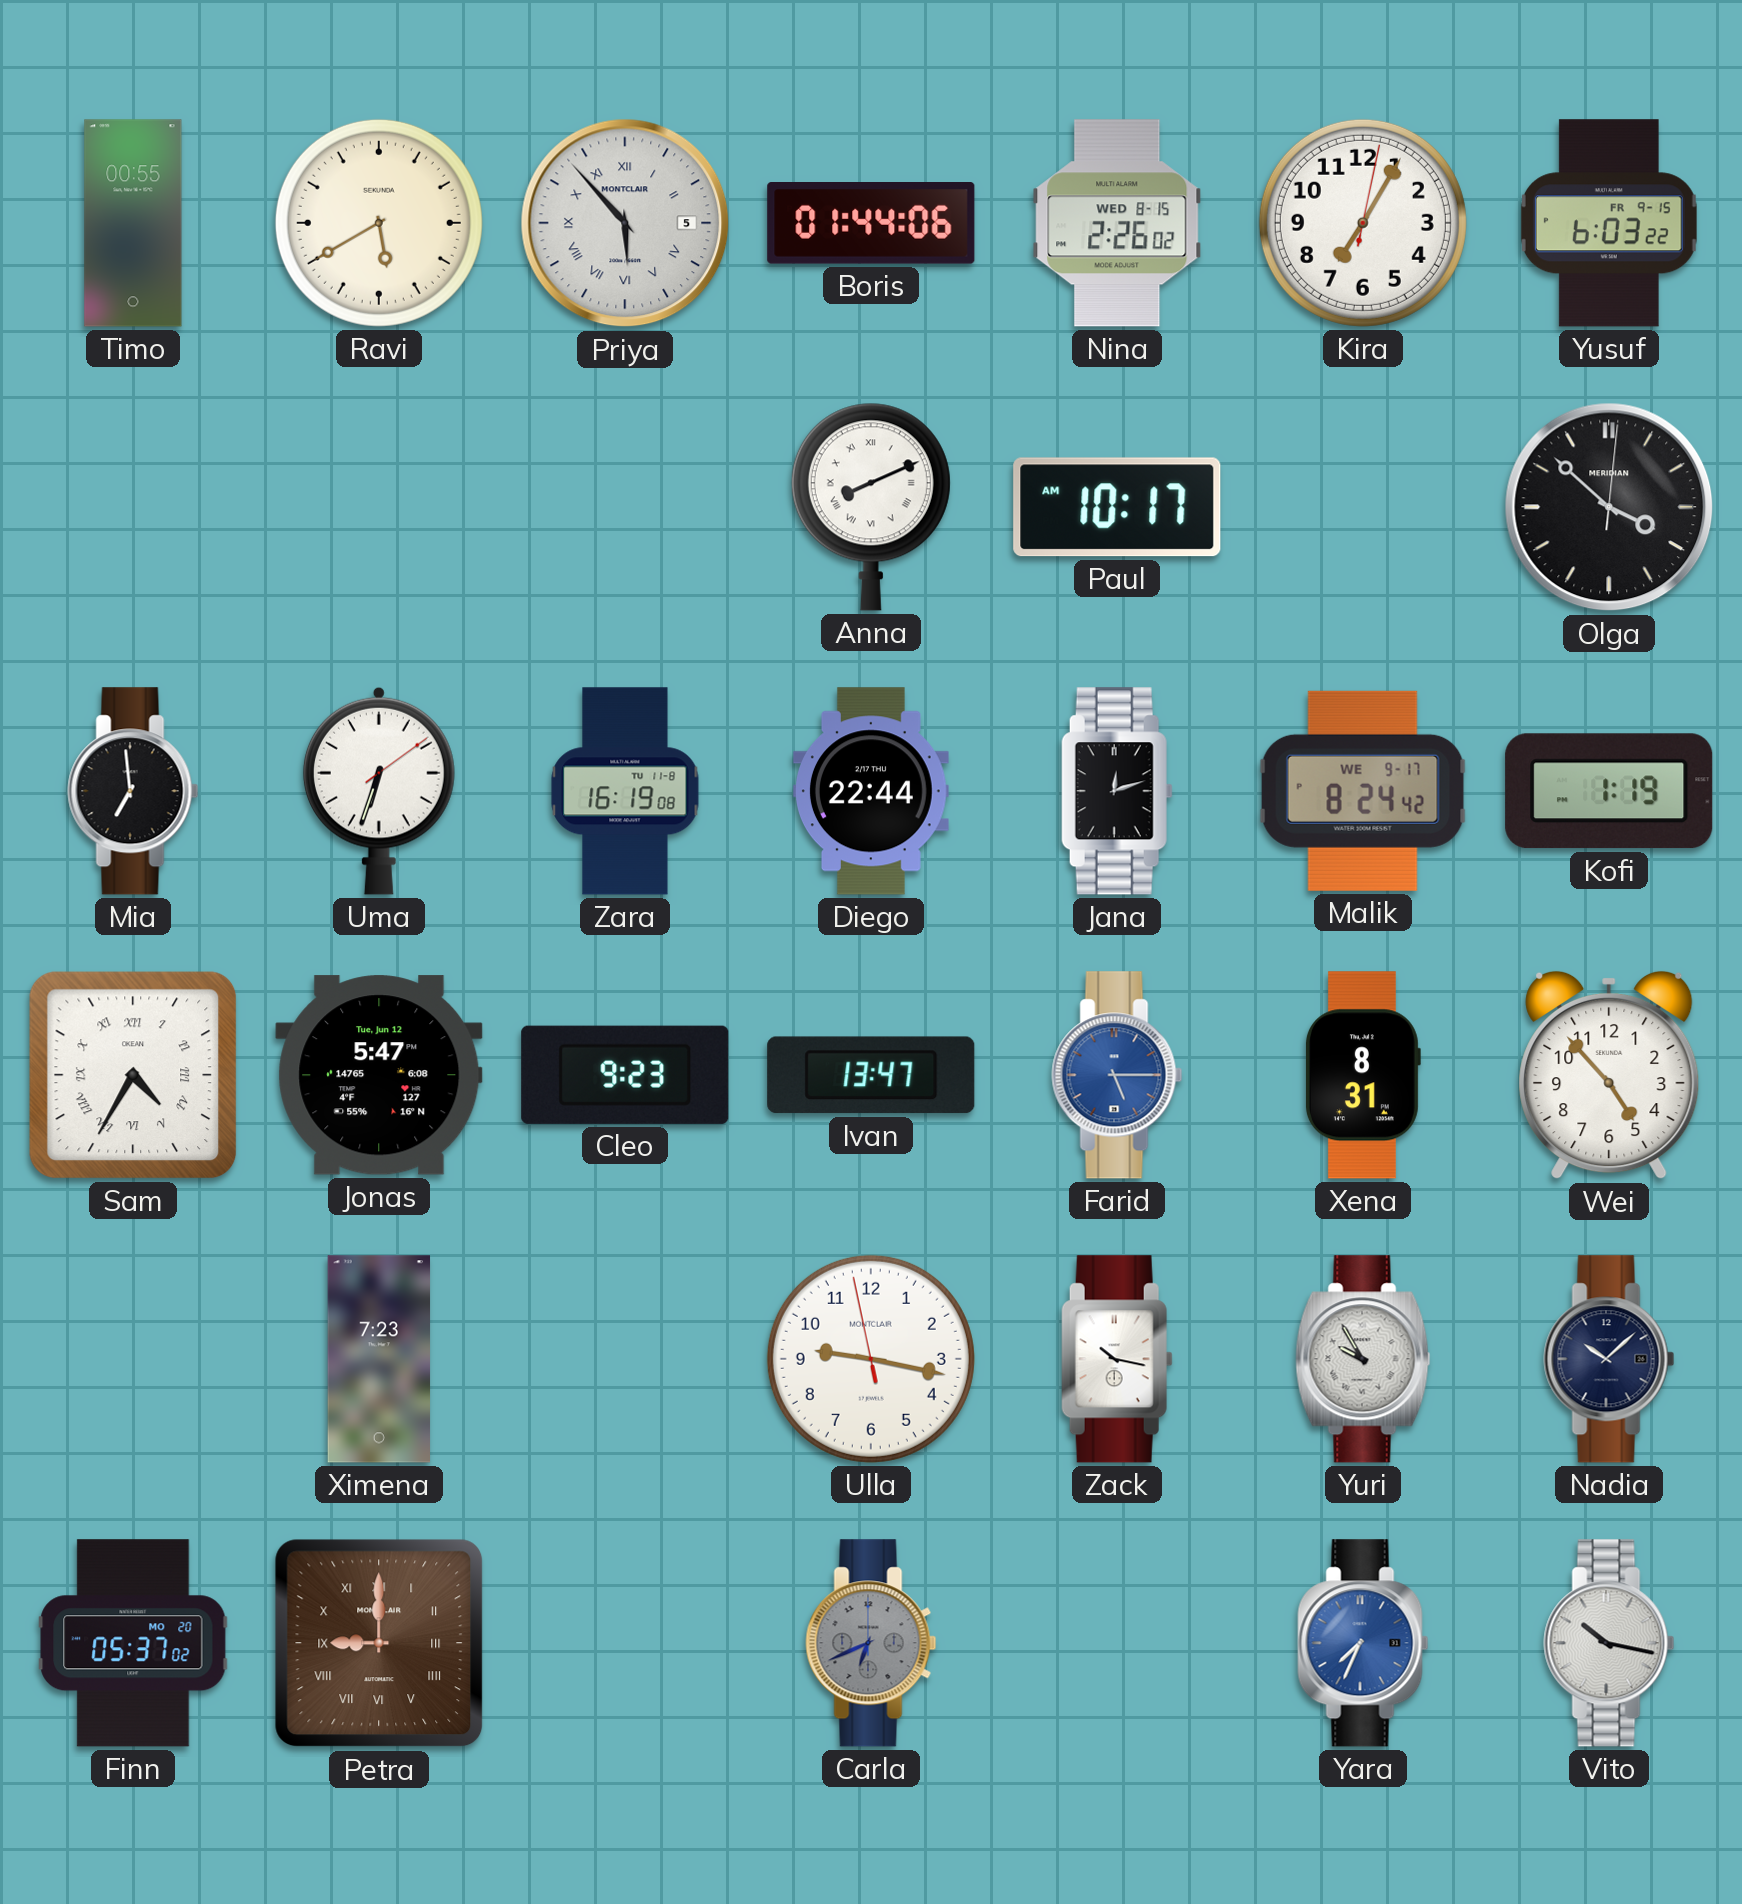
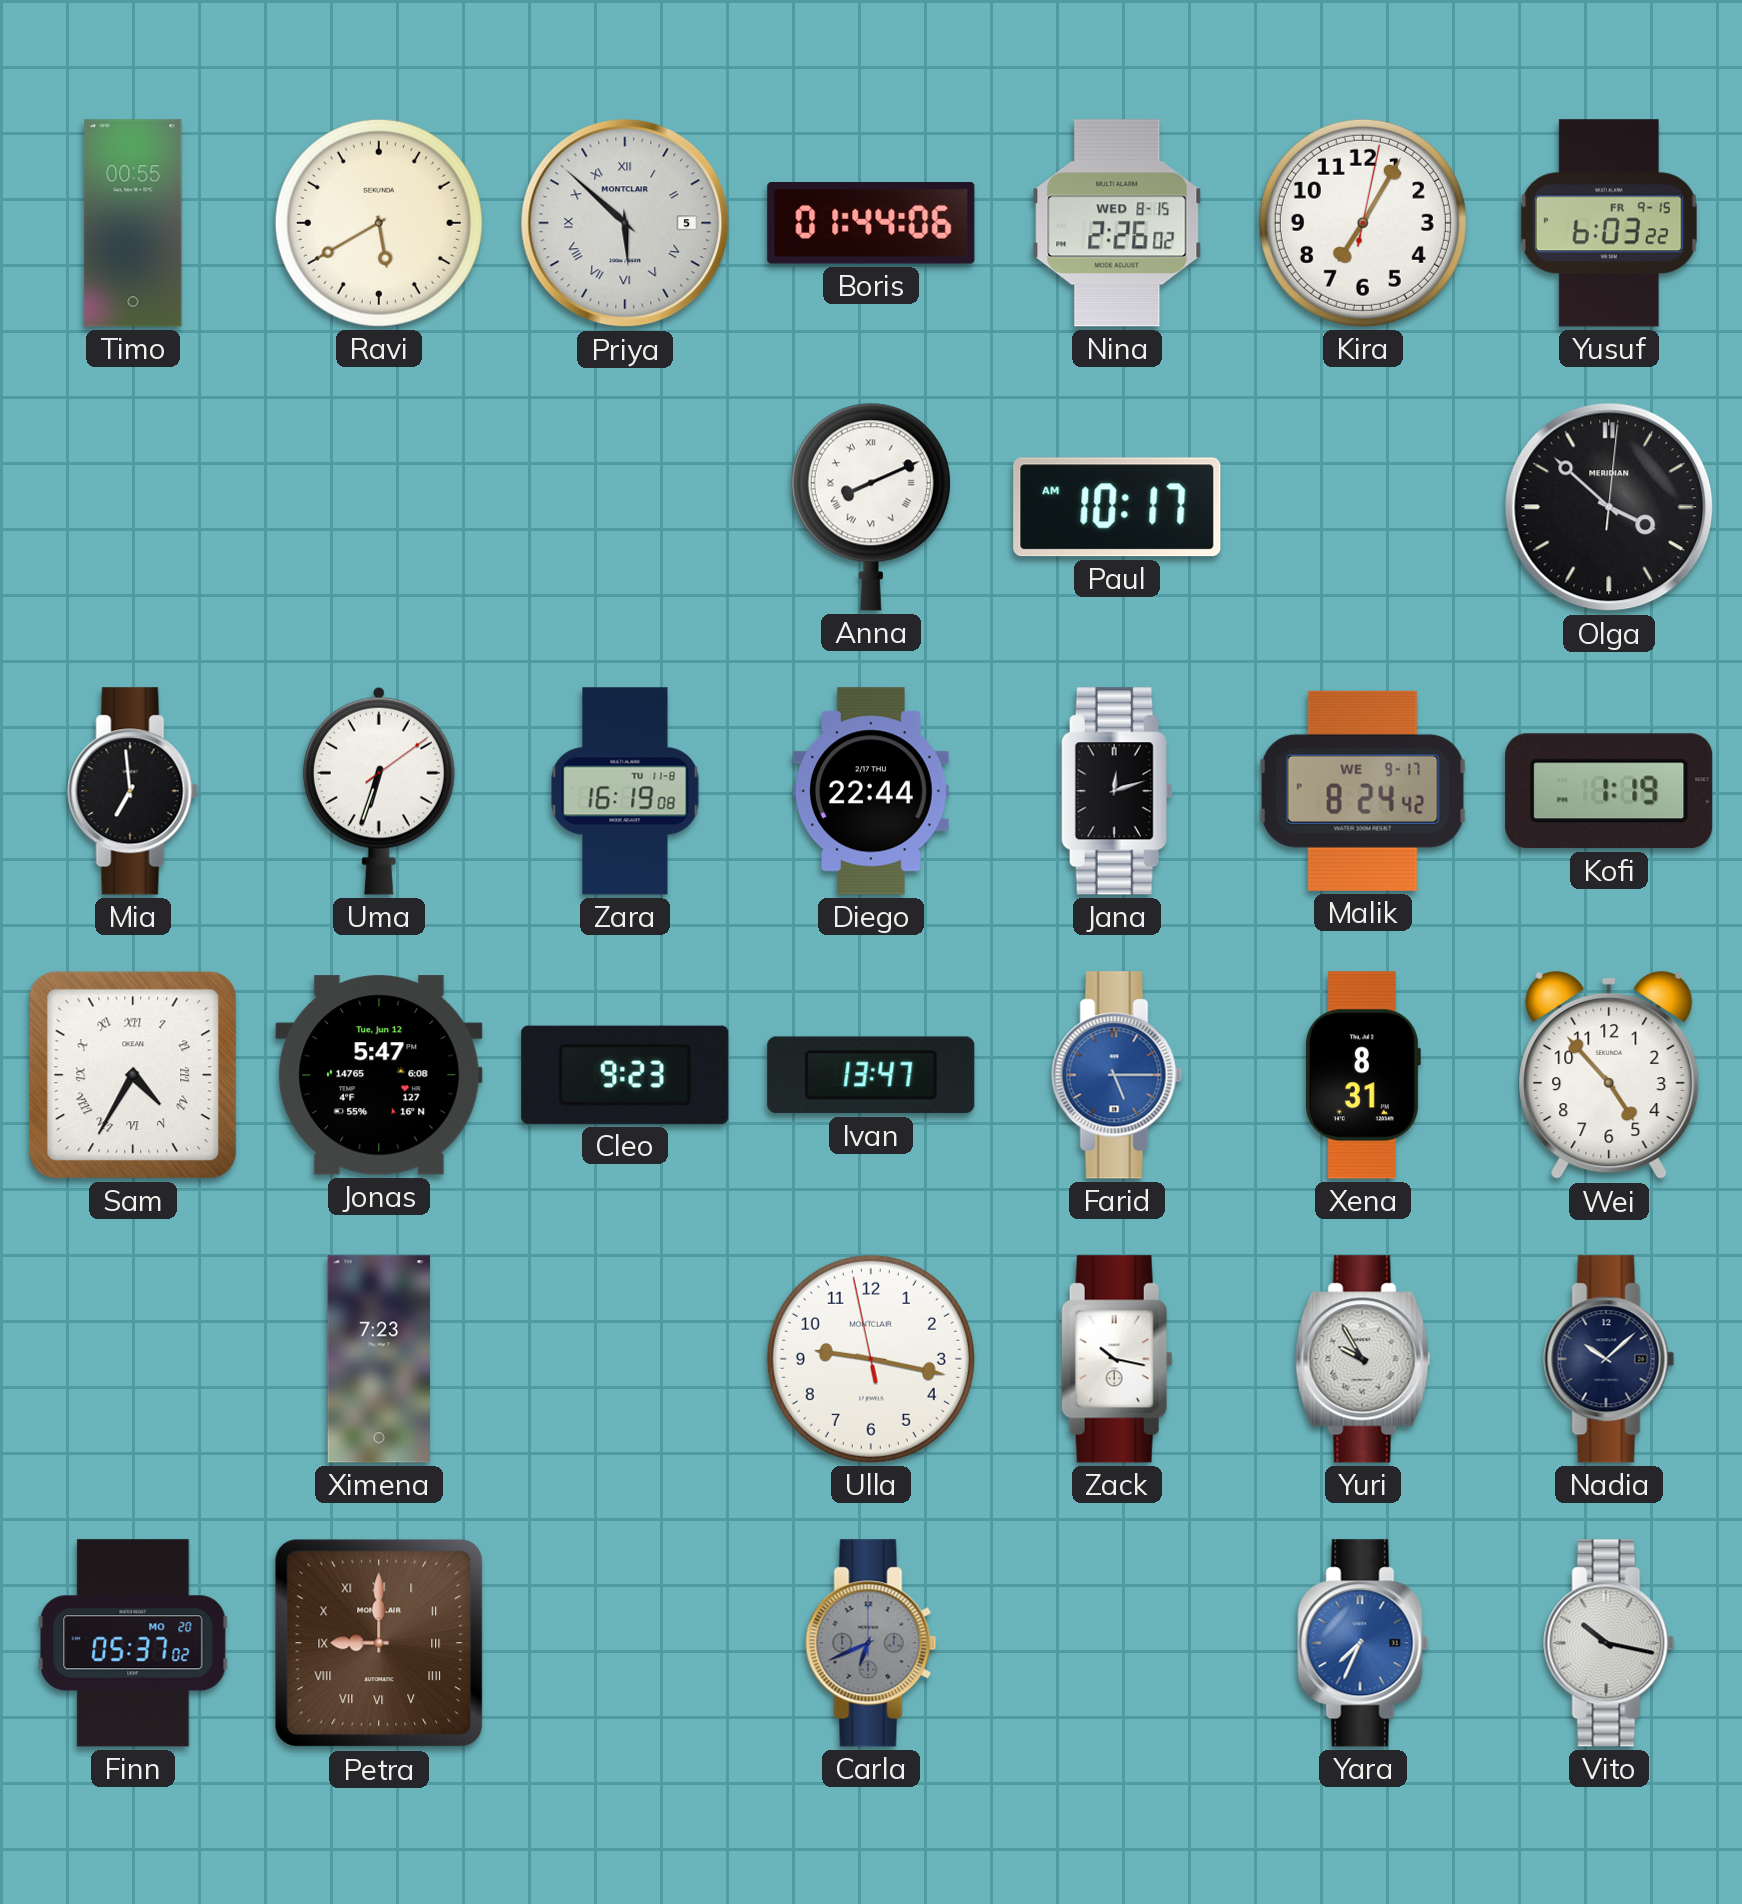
Priya: 5:53 -> 5:52
